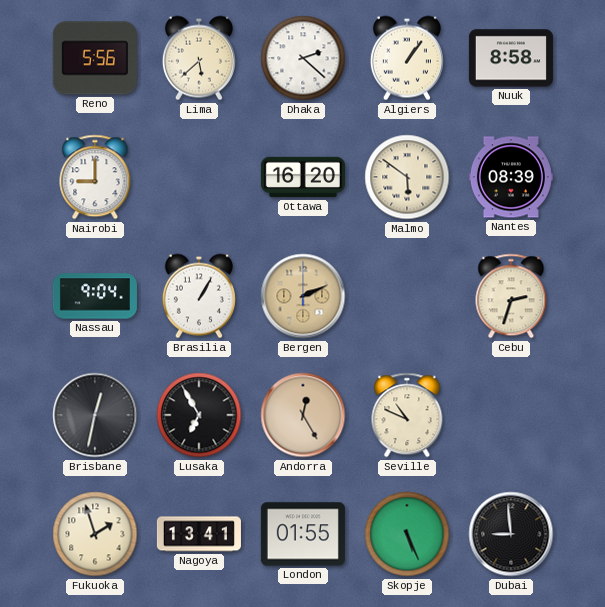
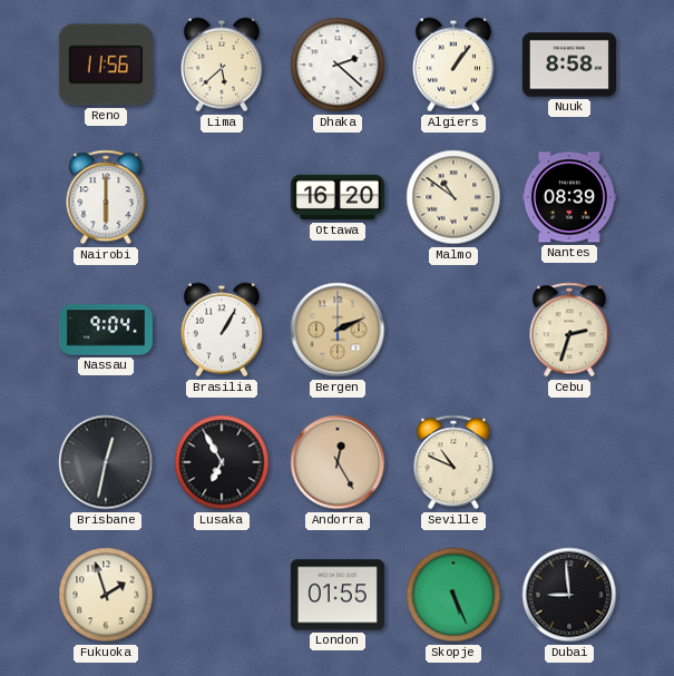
Reno: 5:56 -> 11:56
Nairobi: 9:00 -> 6:00
Malmo: 5:51 -> 10:51
Nagoya: 13:41 -> none
